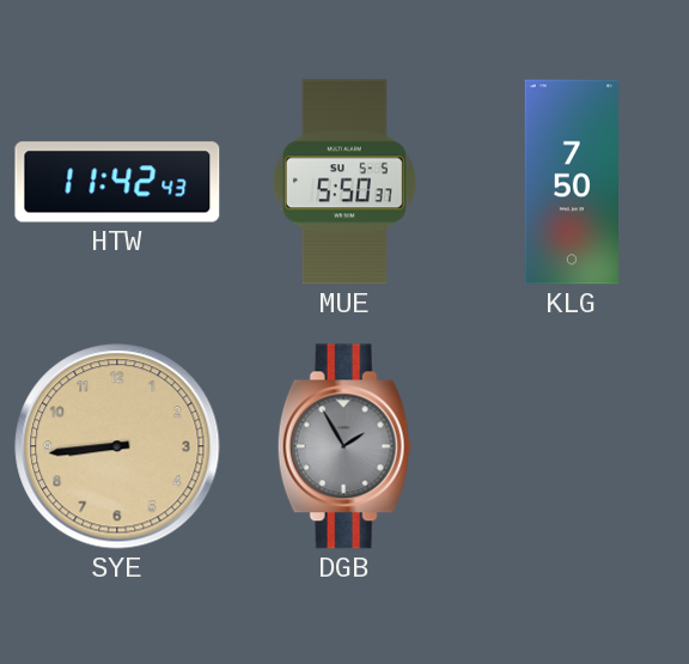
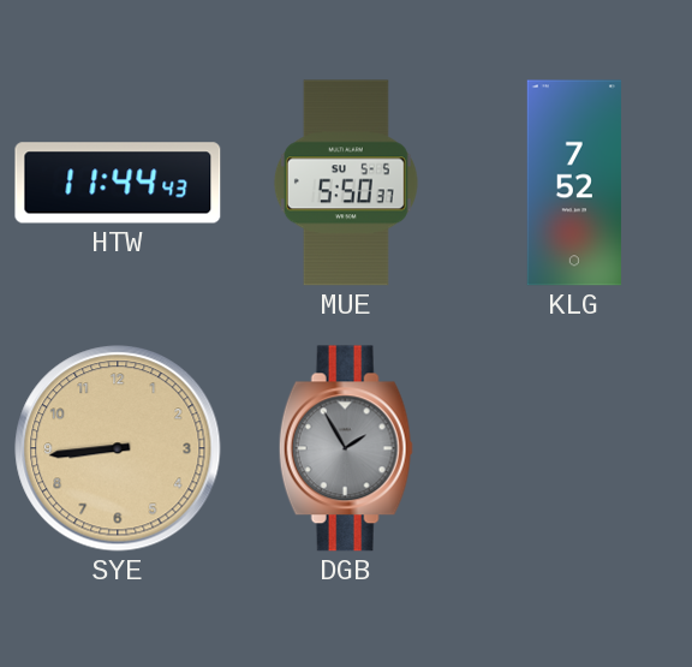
HTW: 11:42 -> 11:44
KLG: 7:50 -> 7:52
